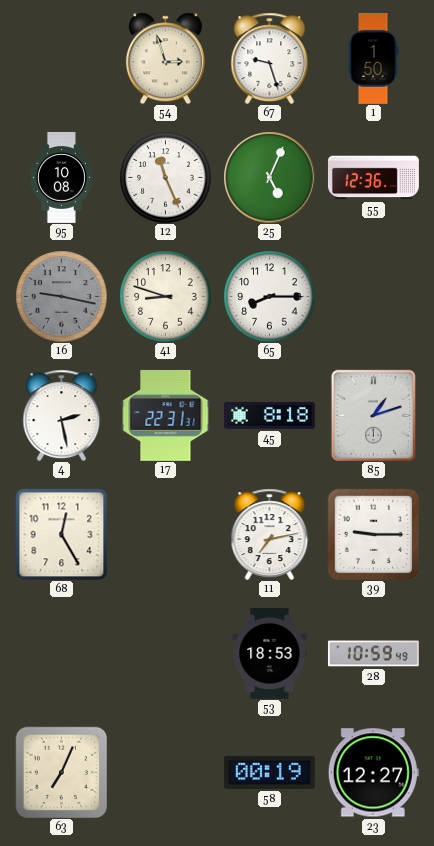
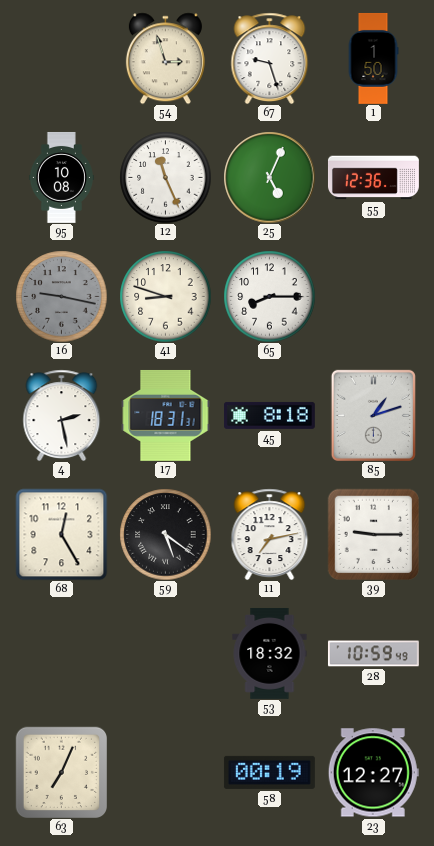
17: 22:31 -> 18:31
59: none -> 5:21
53: 18:53 -> 18:32
